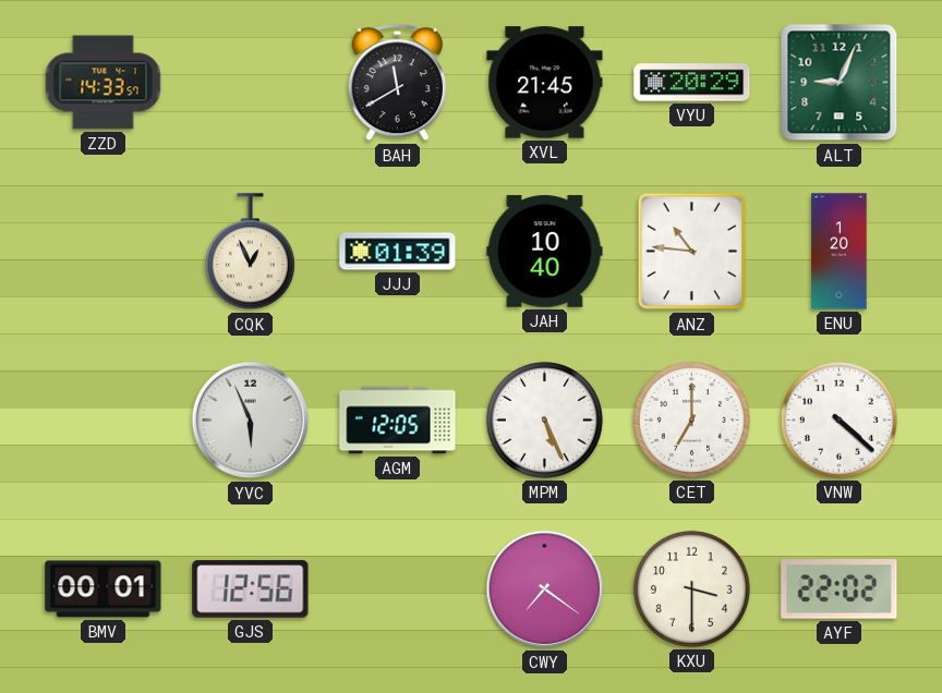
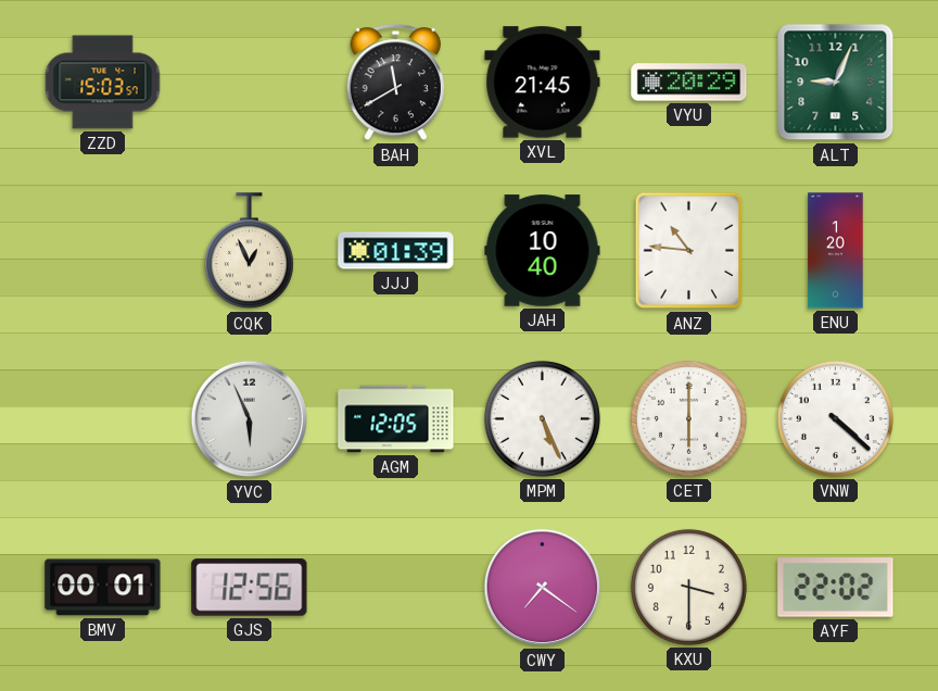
ZZD: 14:33 -> 15:03
CET: 7:00 -> 6:00
